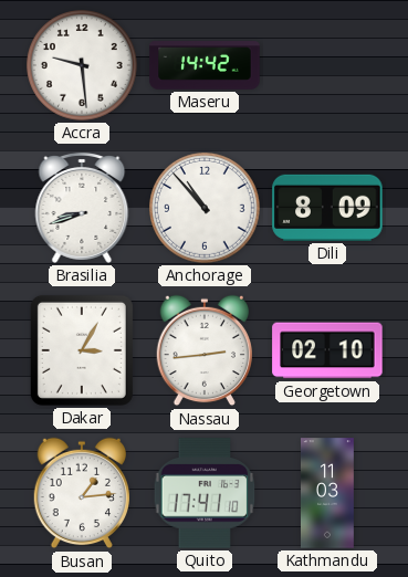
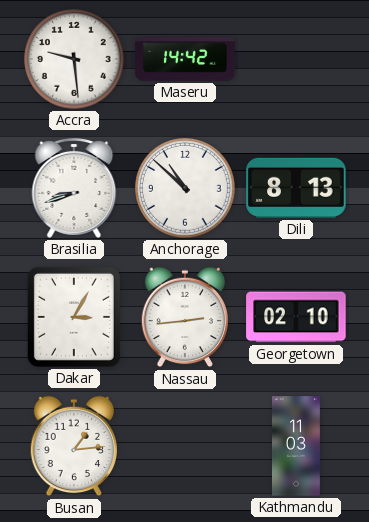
Anchorage: 10:53 -> 10:52
Dili: 8:09 -> 8:13
Quito: 17:41 -> none
